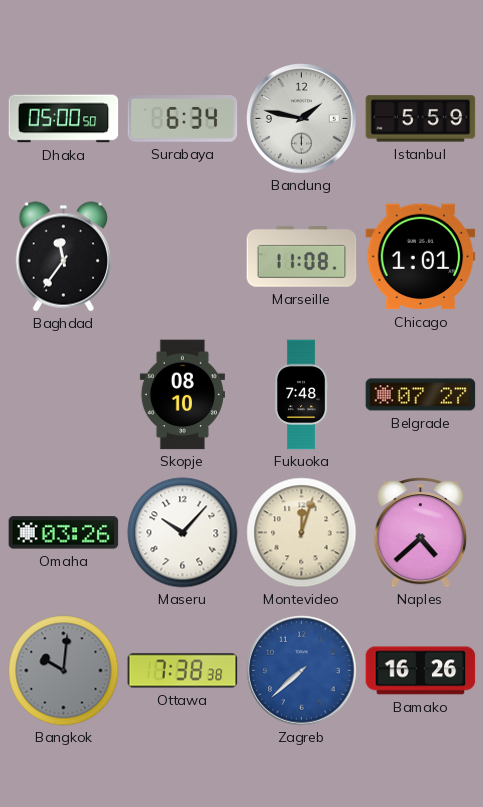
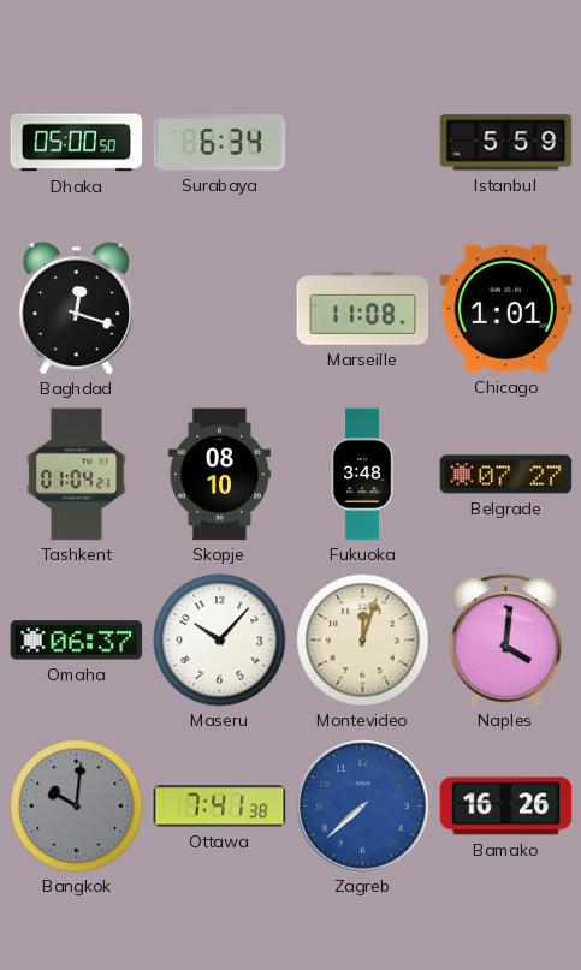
Bandung: 1:47 -> none
Baghdad: 11:36 -> 12:18
Tashkent: none -> 01:04
Fukuoka: 7:48 -> 3:48
Omaha: 03:26 -> 06:37
Naples: 4:38 -> 4:01
Ottawa: 7:38 -> 7:41
